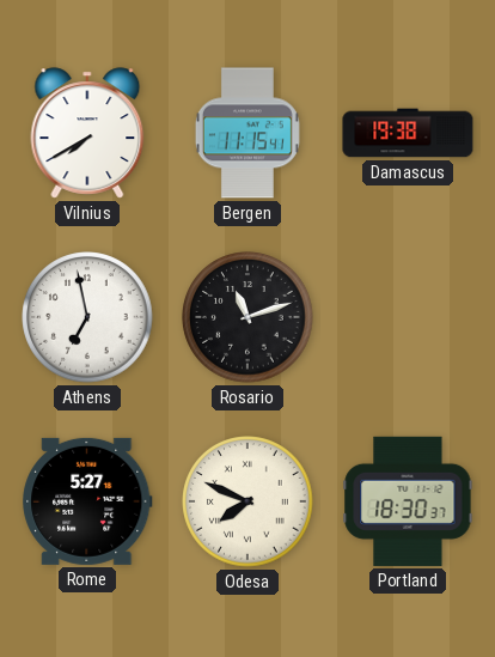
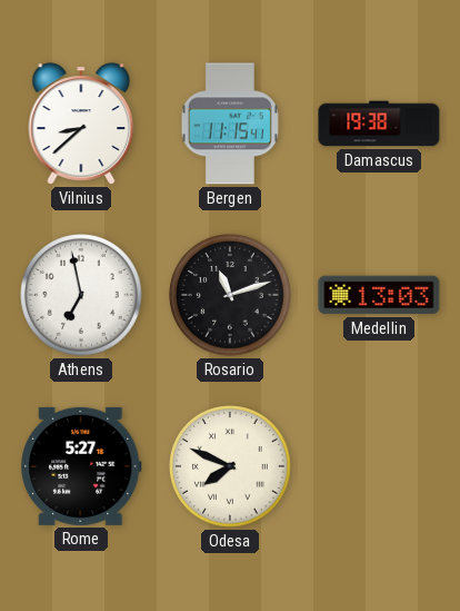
Vilnius: 7:40 -> 8:38
Medellin: none -> 13:03
Portland: 18:30 -> none
